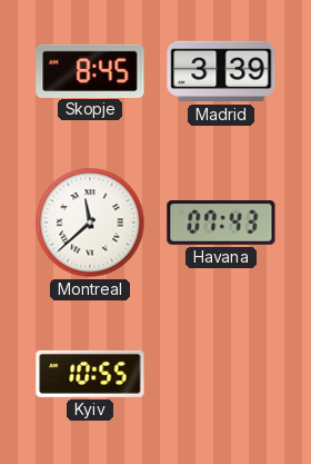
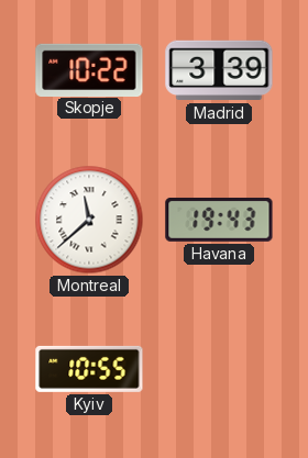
Skopje: 8:45 -> 10:22
Havana: 07:43 -> 19:43
